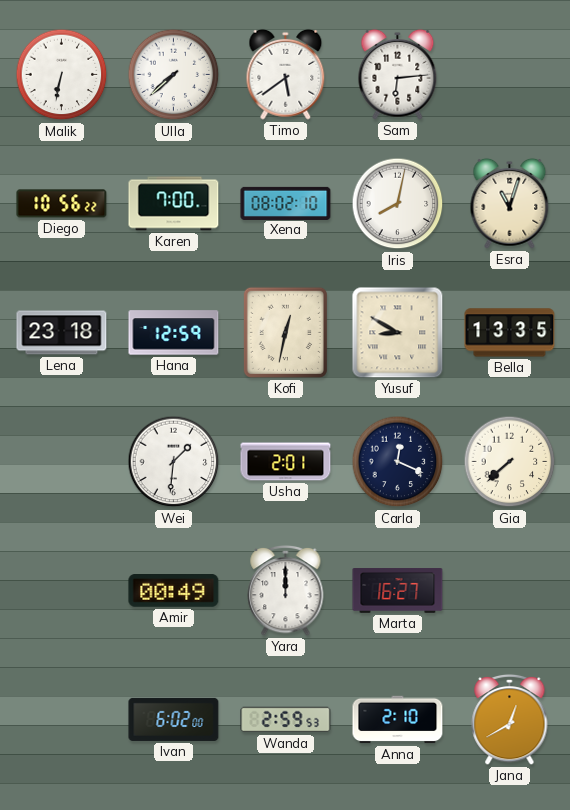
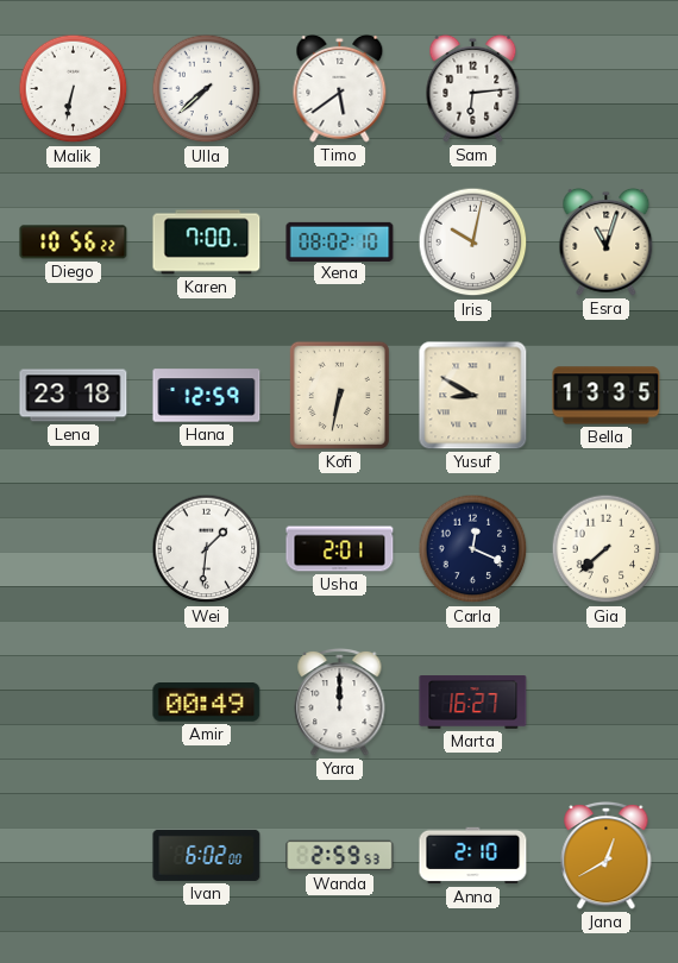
Iris: 8:02 -> 10:02
Kofi: 12:32 -> 6:32
